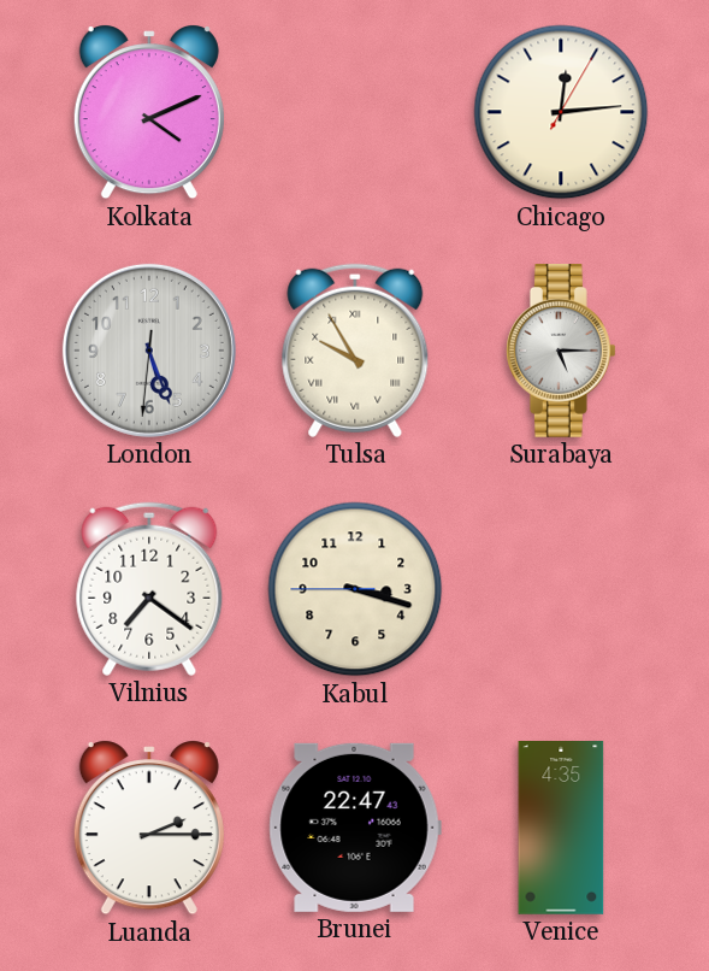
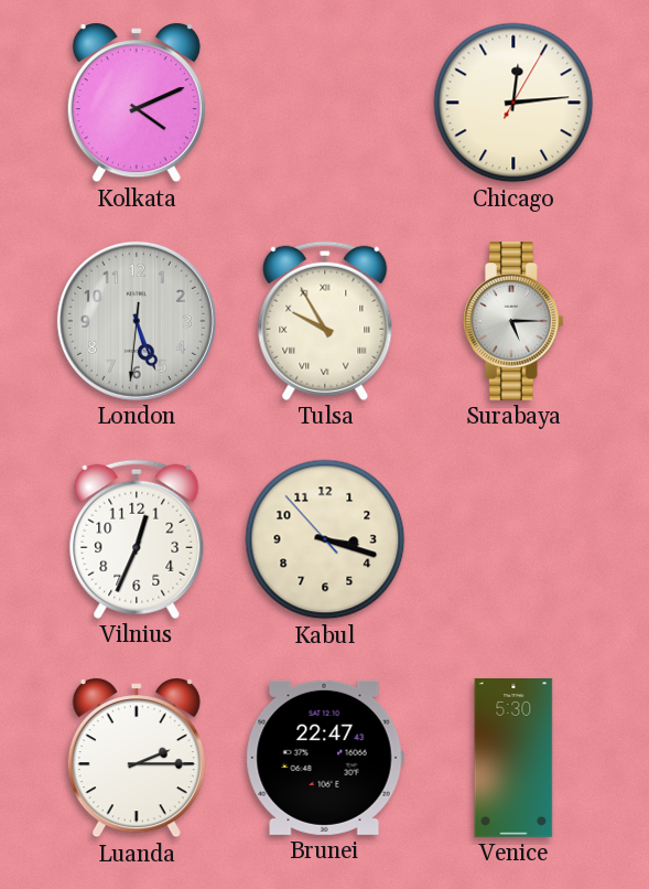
Vilnius: 7:21 -> 12:34
Kabul: 3:17:45 -> 3:17:53
Venice: 4:35 -> 5:30
